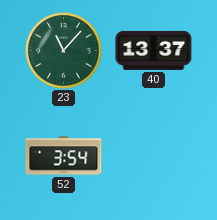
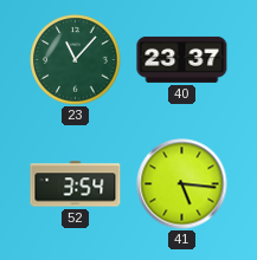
40: 13:37 -> 23:37
41: none -> 5:16
